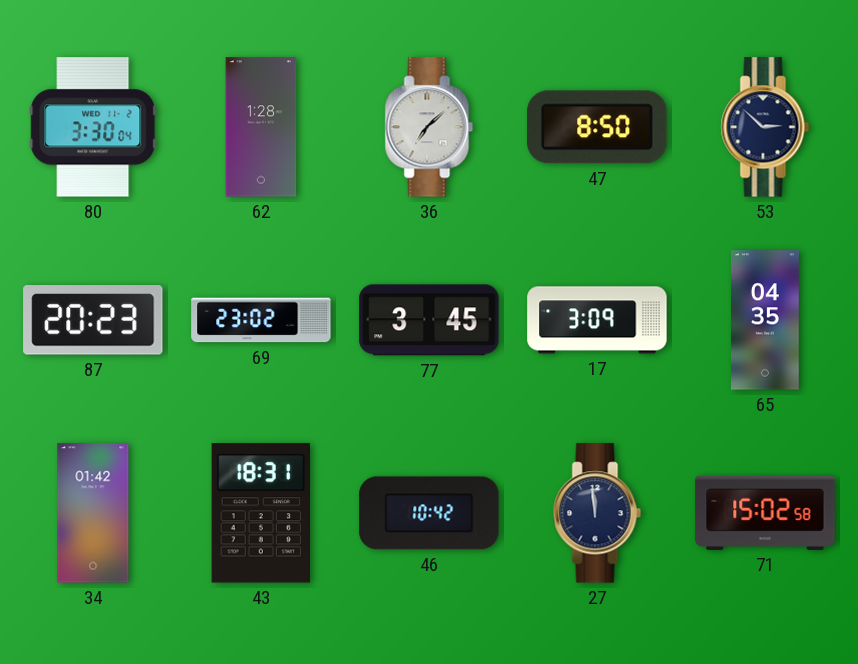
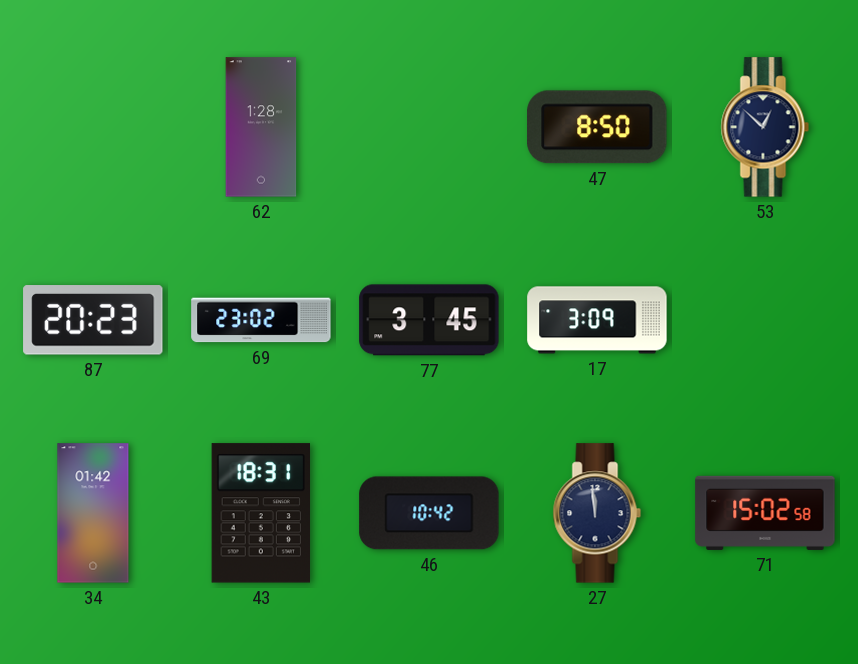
80: 3:30 -> none
36: 7:08 -> none
53: 2:52 -> 12:52
65: 04:35 -> none
